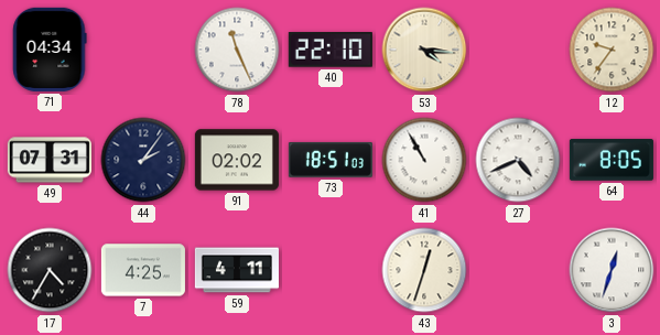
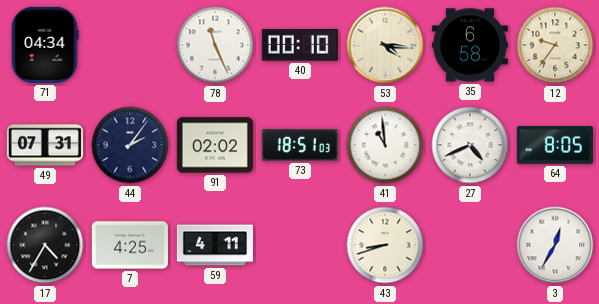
40: 22:10 -> 00:10
35: none -> 6:58
41: 10:55 -> 10:59
43: 12:33 -> 8:42
3: 12:33 -> 12:35
